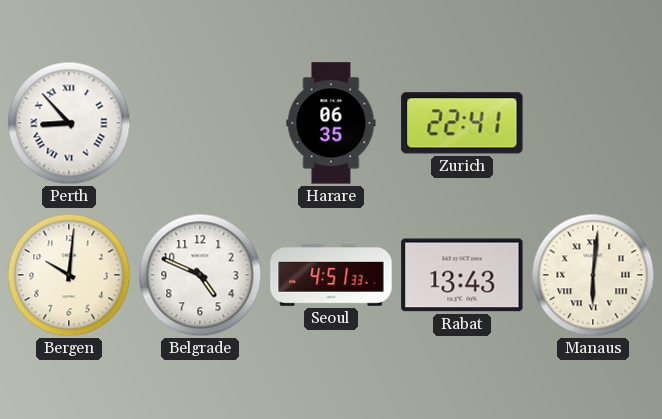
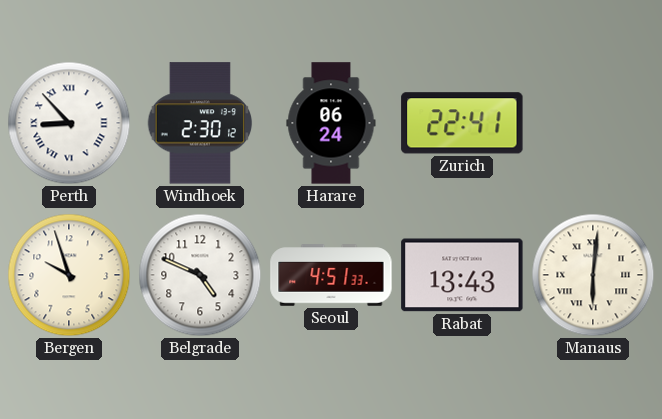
Windhoek: none -> 2:30
Harare: 06:35 -> 06:24
Bergen: 10:01 -> 9:57
